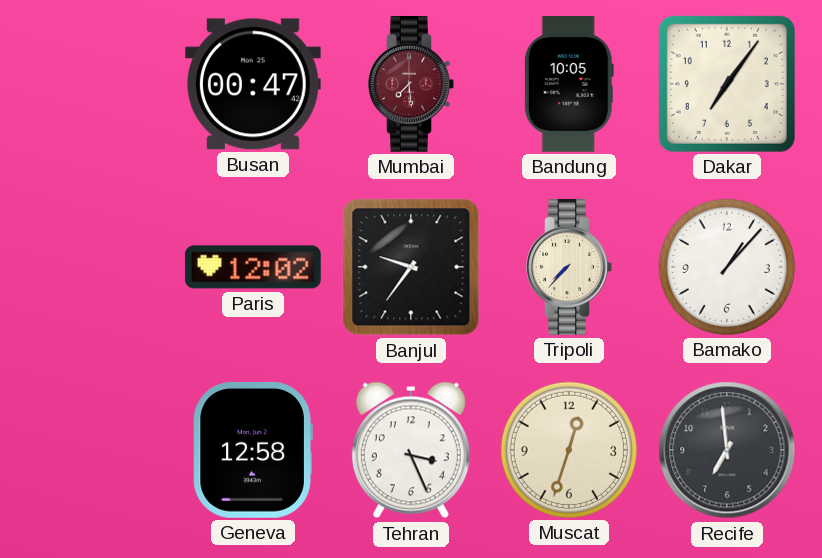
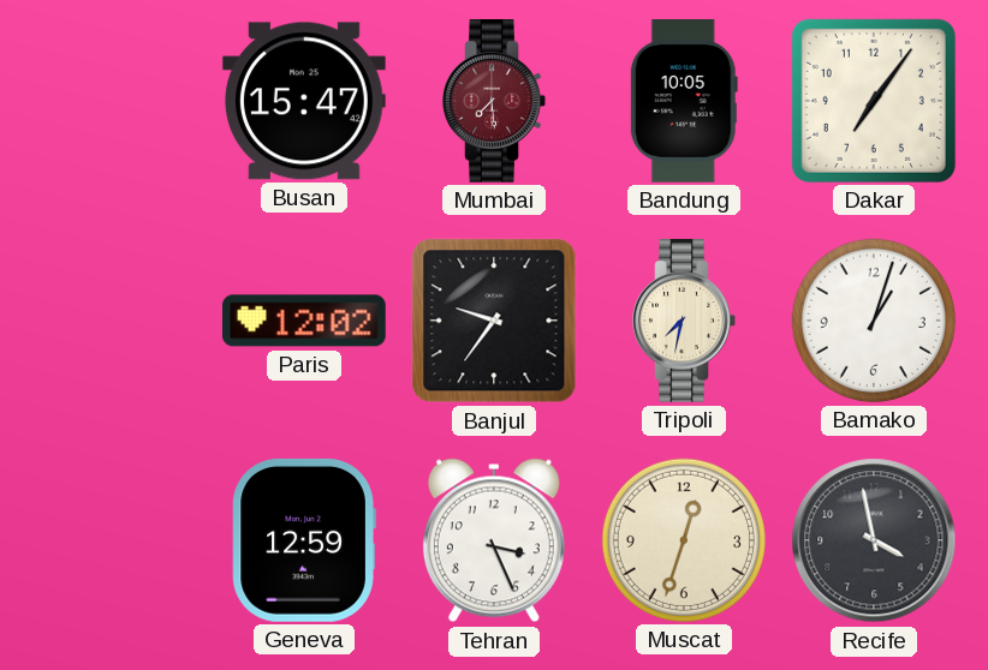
Busan: 00:47 -> 15:47
Tripoli: 7:37 -> 7:32
Bamako: 1:07 -> 1:03
Geneva: 12:58 -> 12:59
Recife: 6:59 -> 3:58
